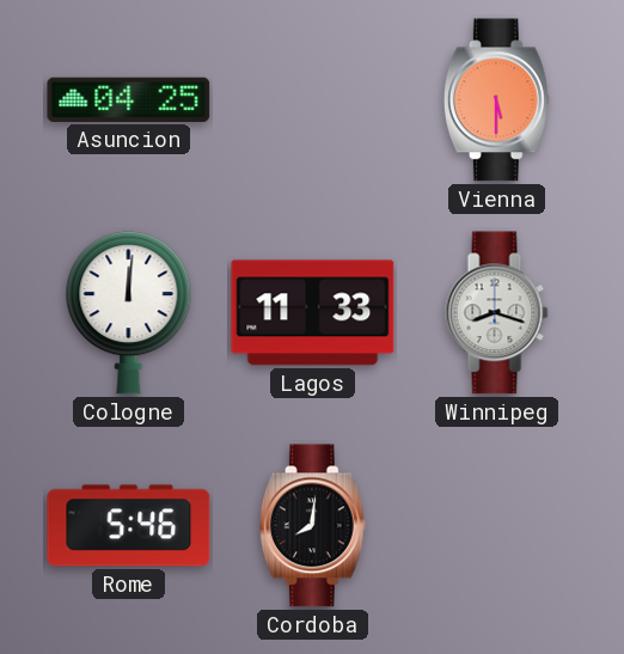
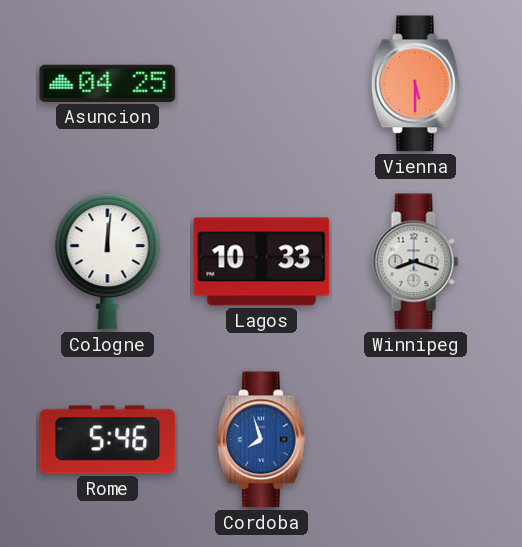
Lagos: 11:33 -> 10:33
Cordoba: 8:01 -> 7:57
Cordoba dial: black -> blue
